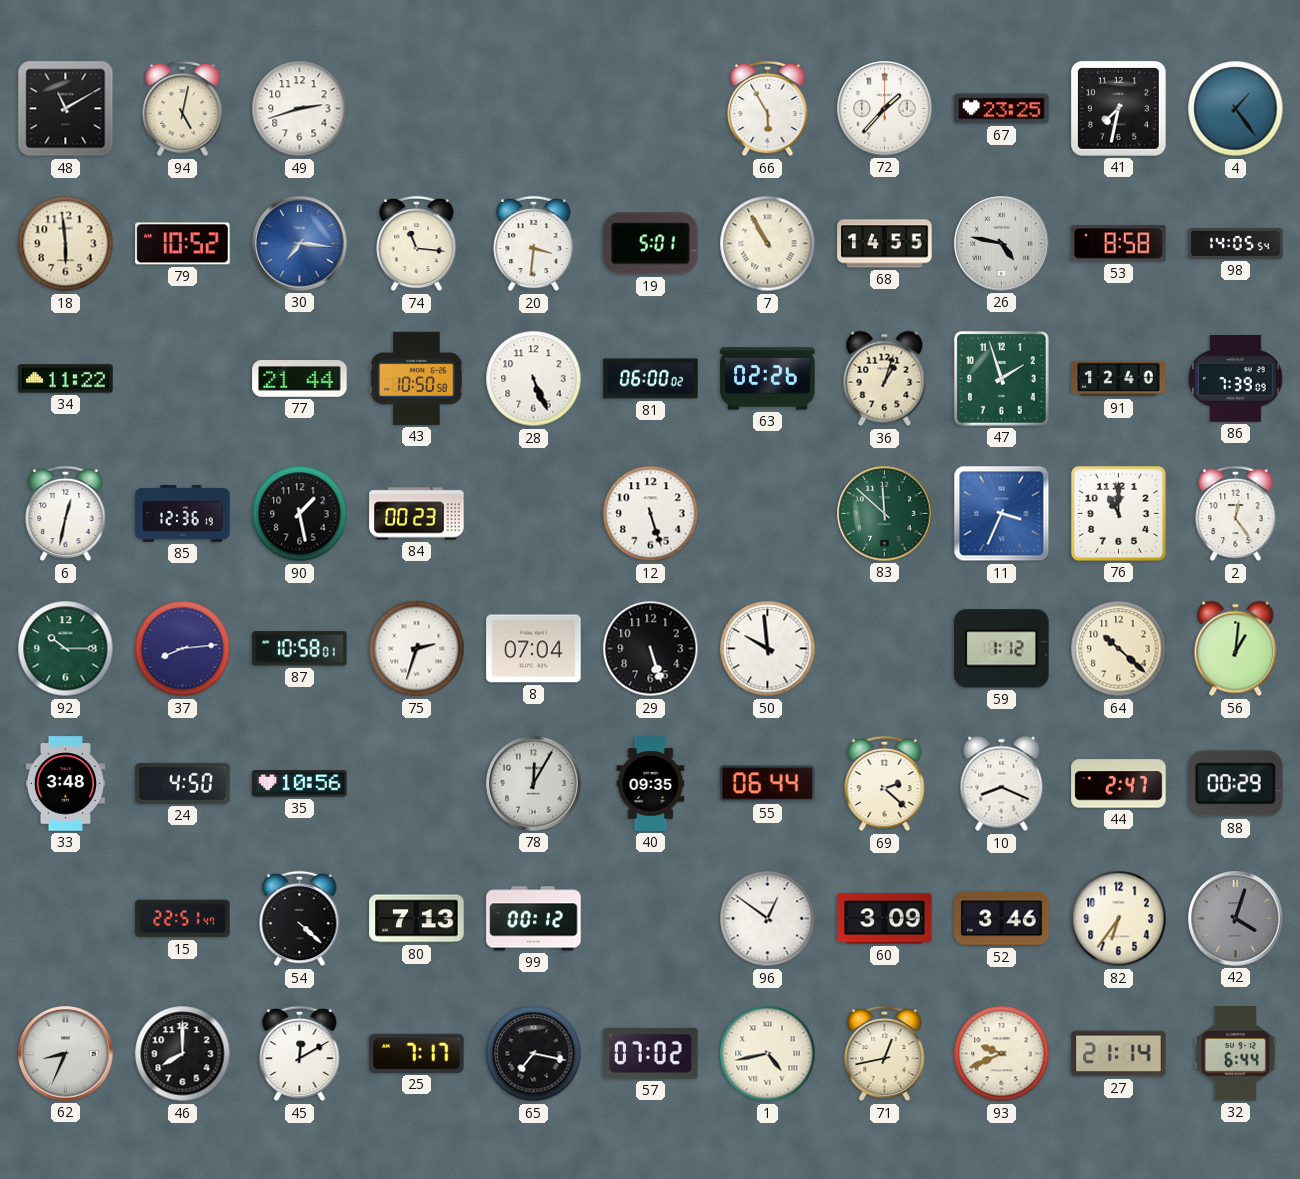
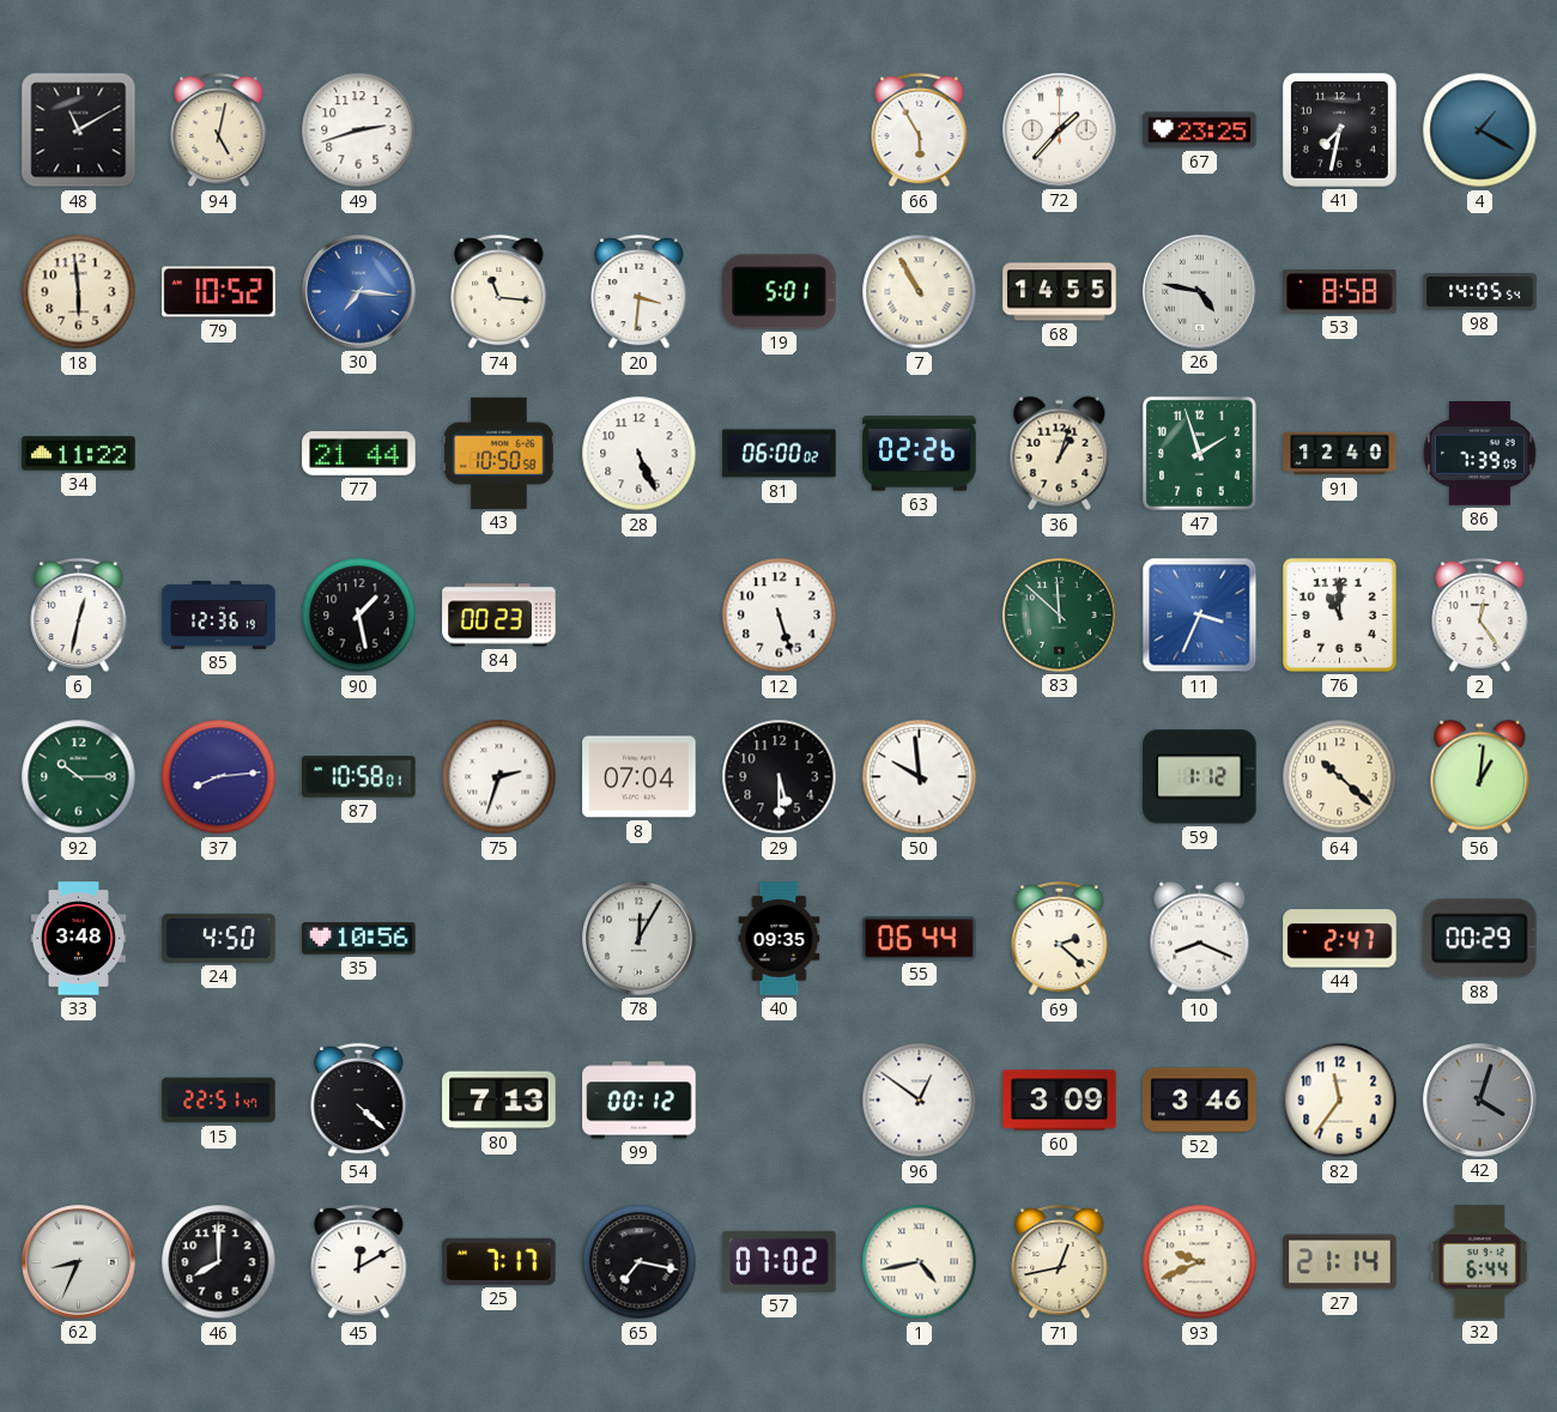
4: 1:24 -> 1:20
29: 5:27 -> 5:30
82: 6:36 -> 11:36
